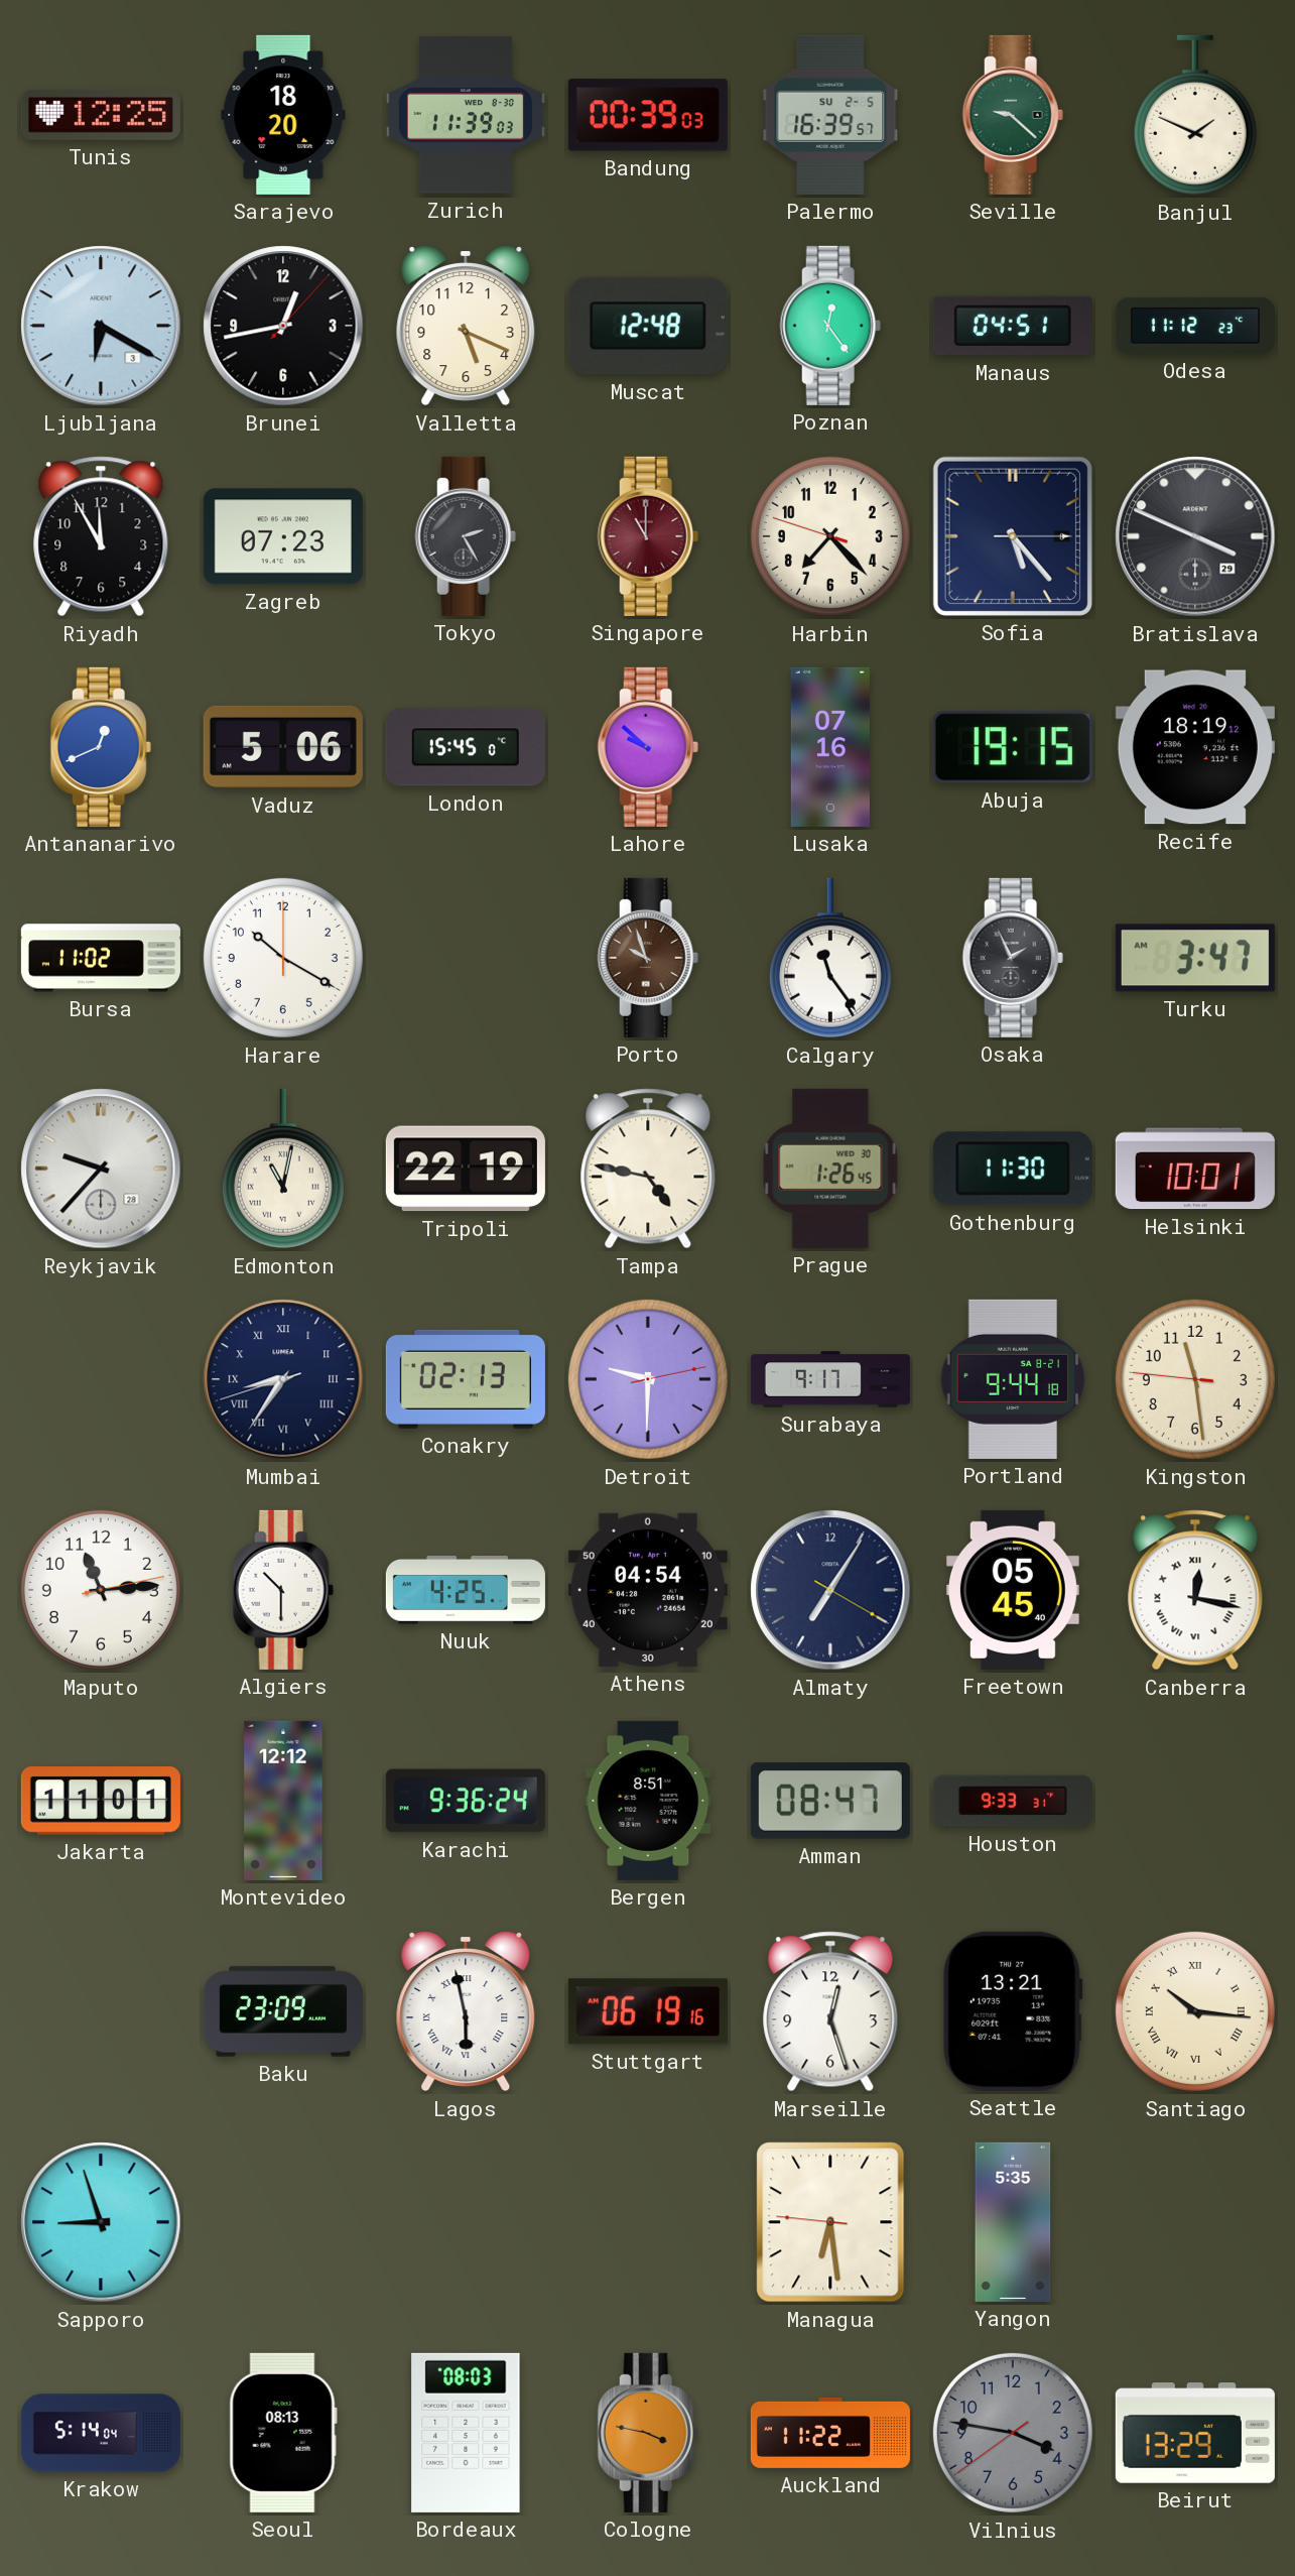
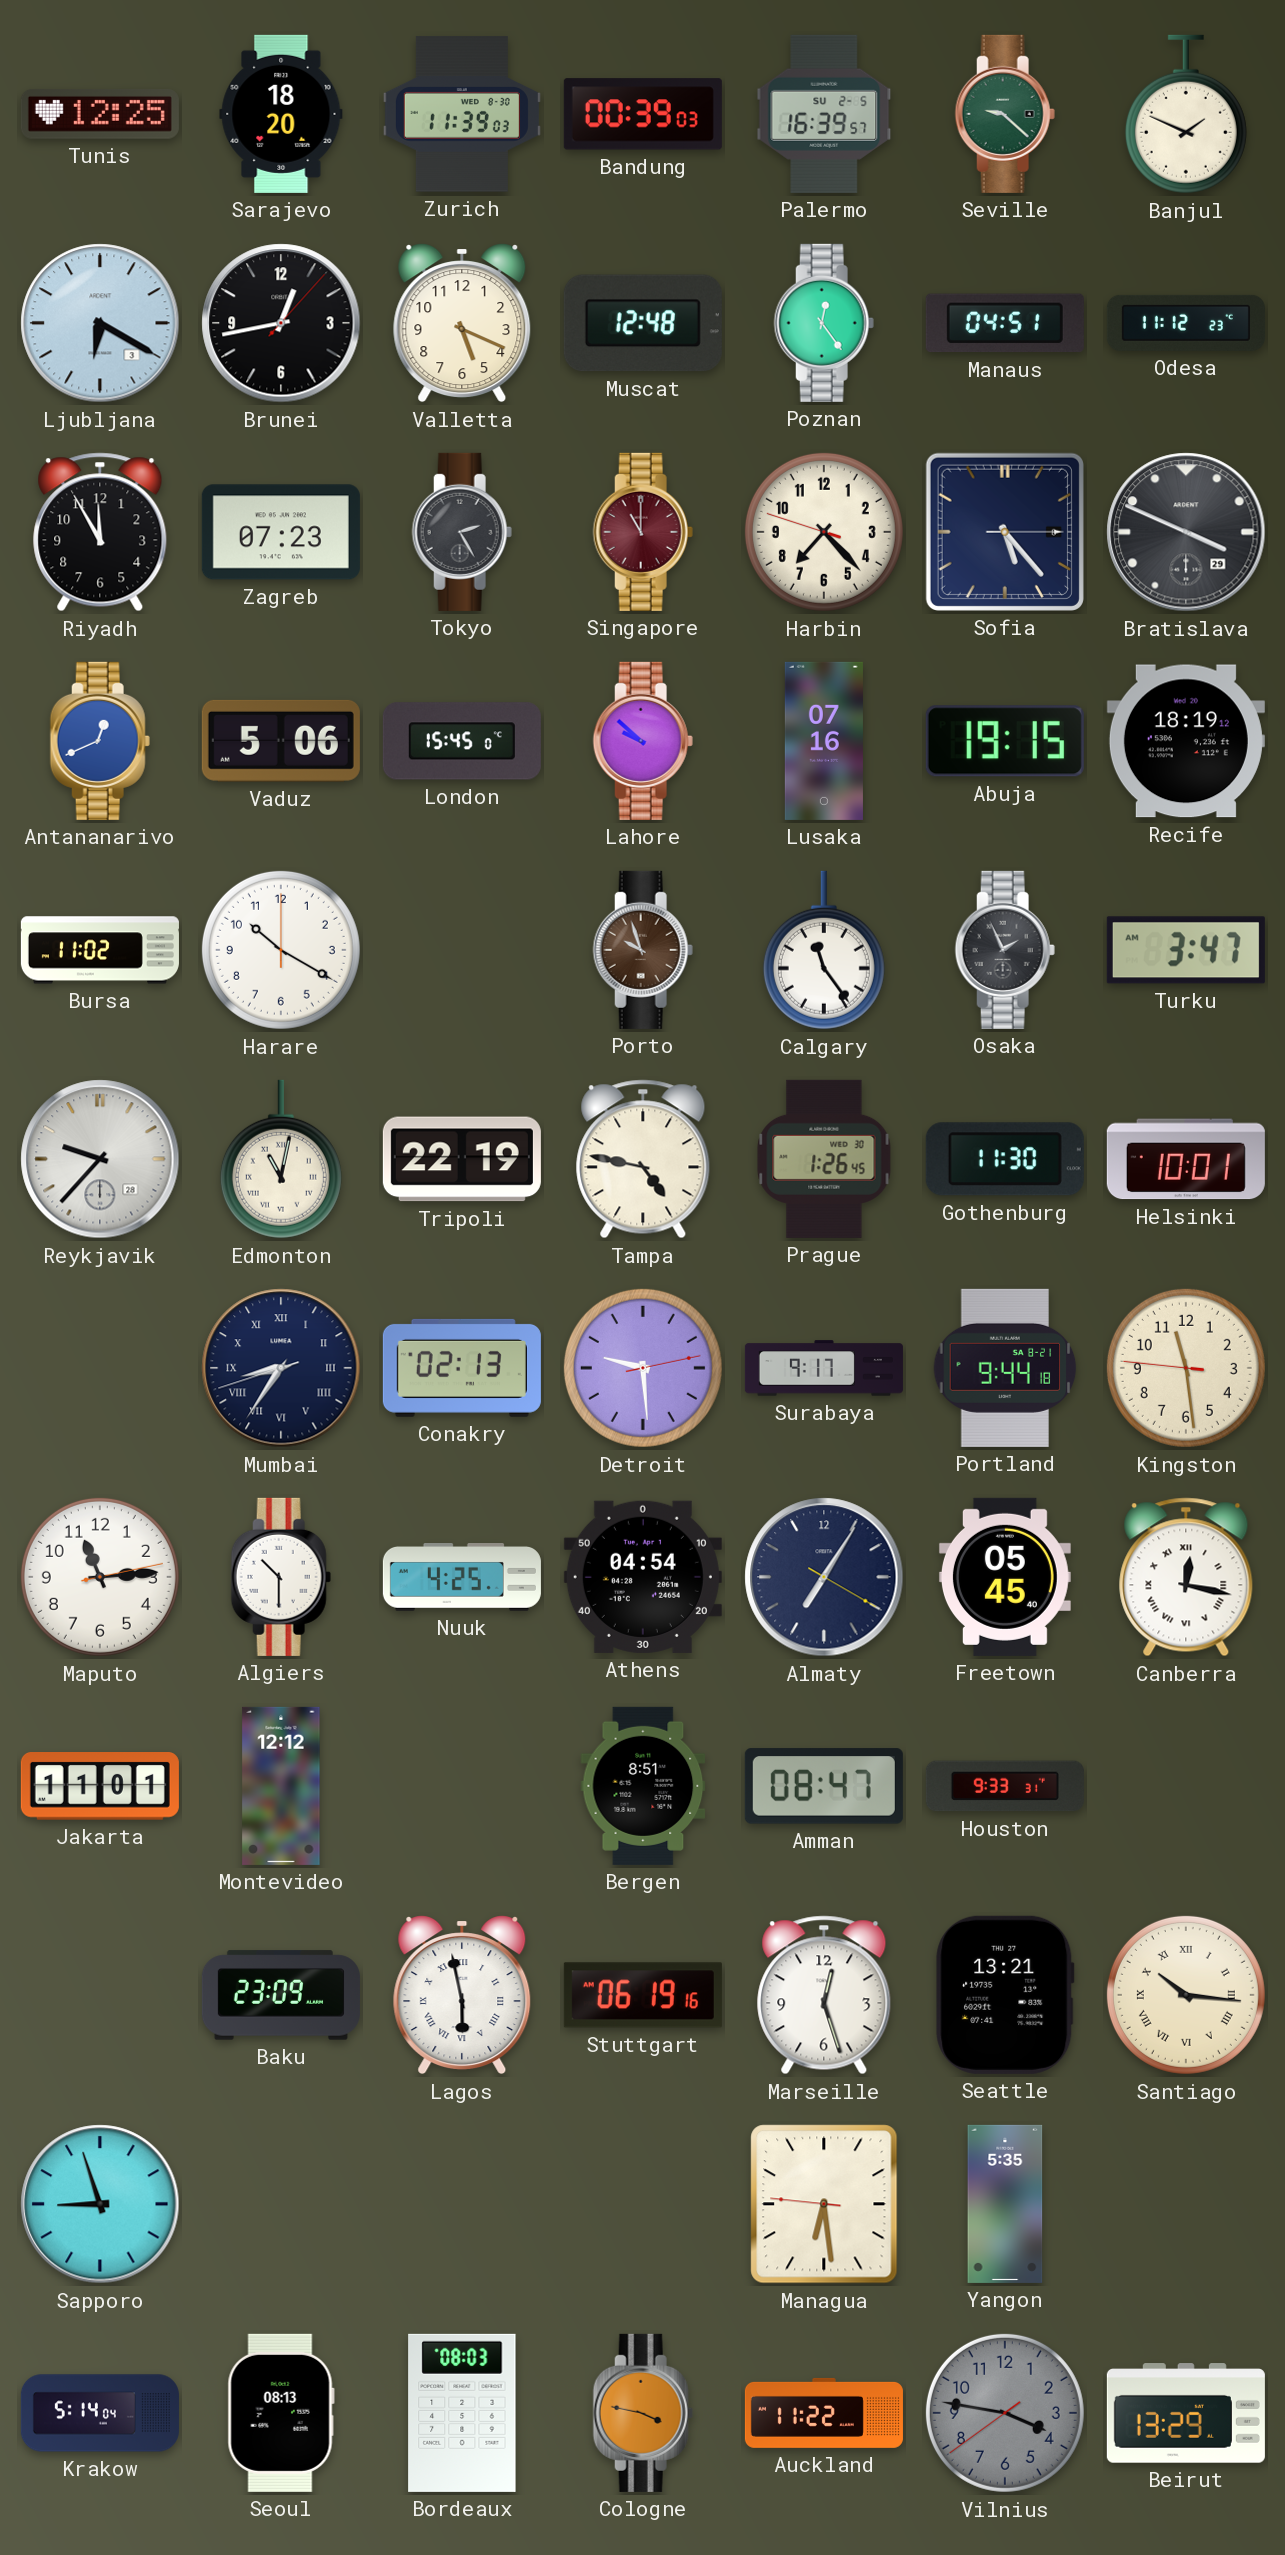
Detroit: 9:30 -> 9:29
Karachi: 9:36 -> none
